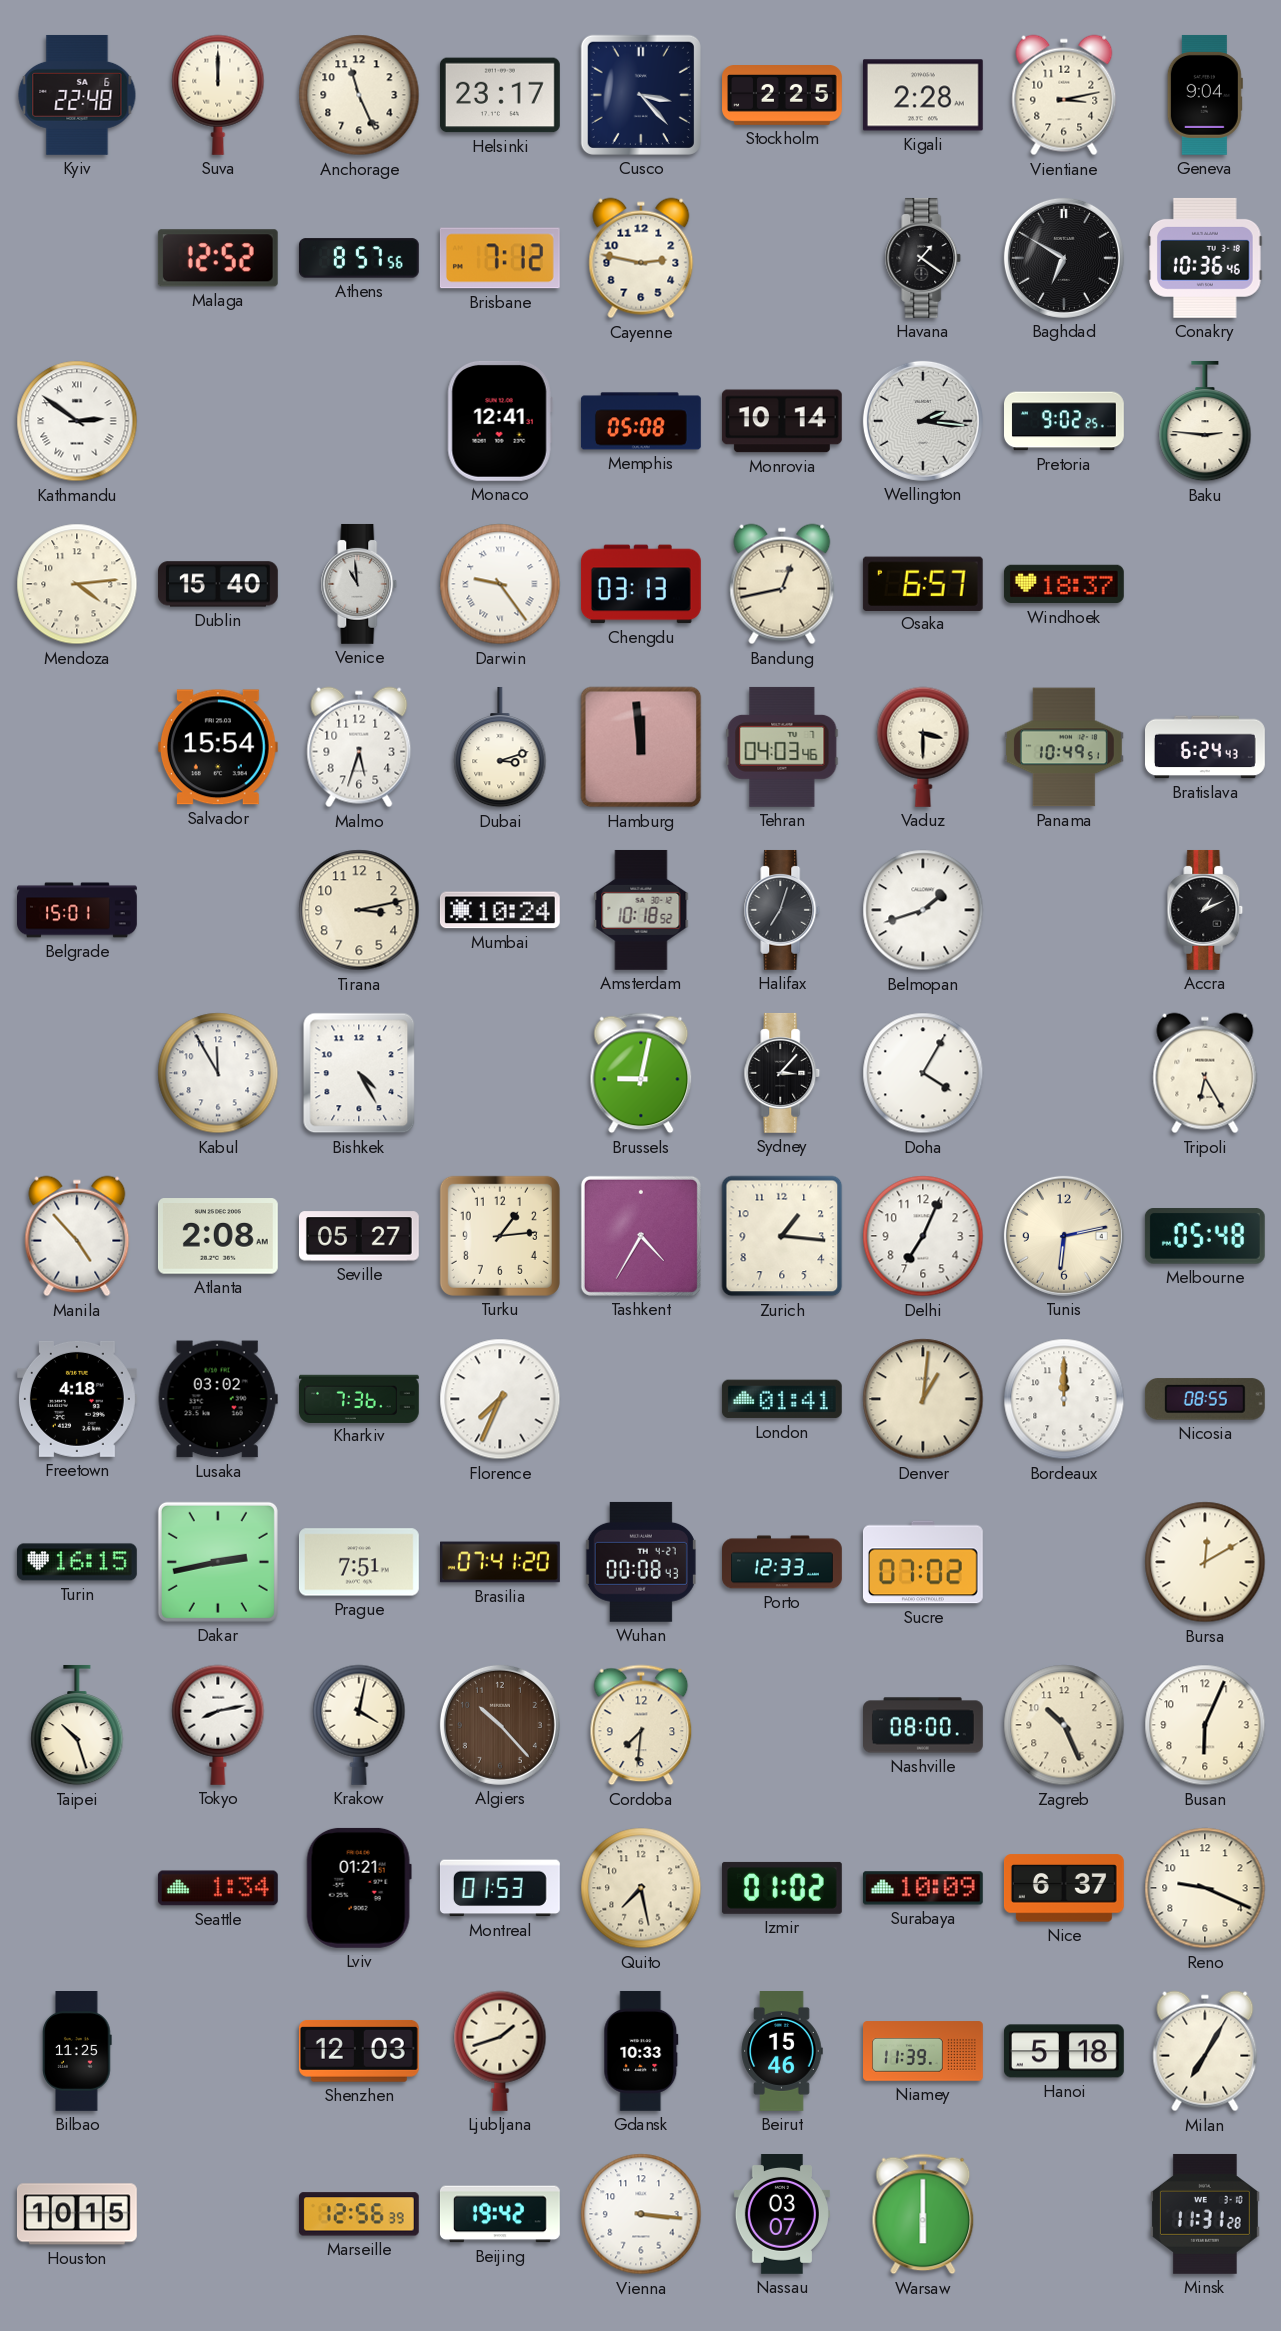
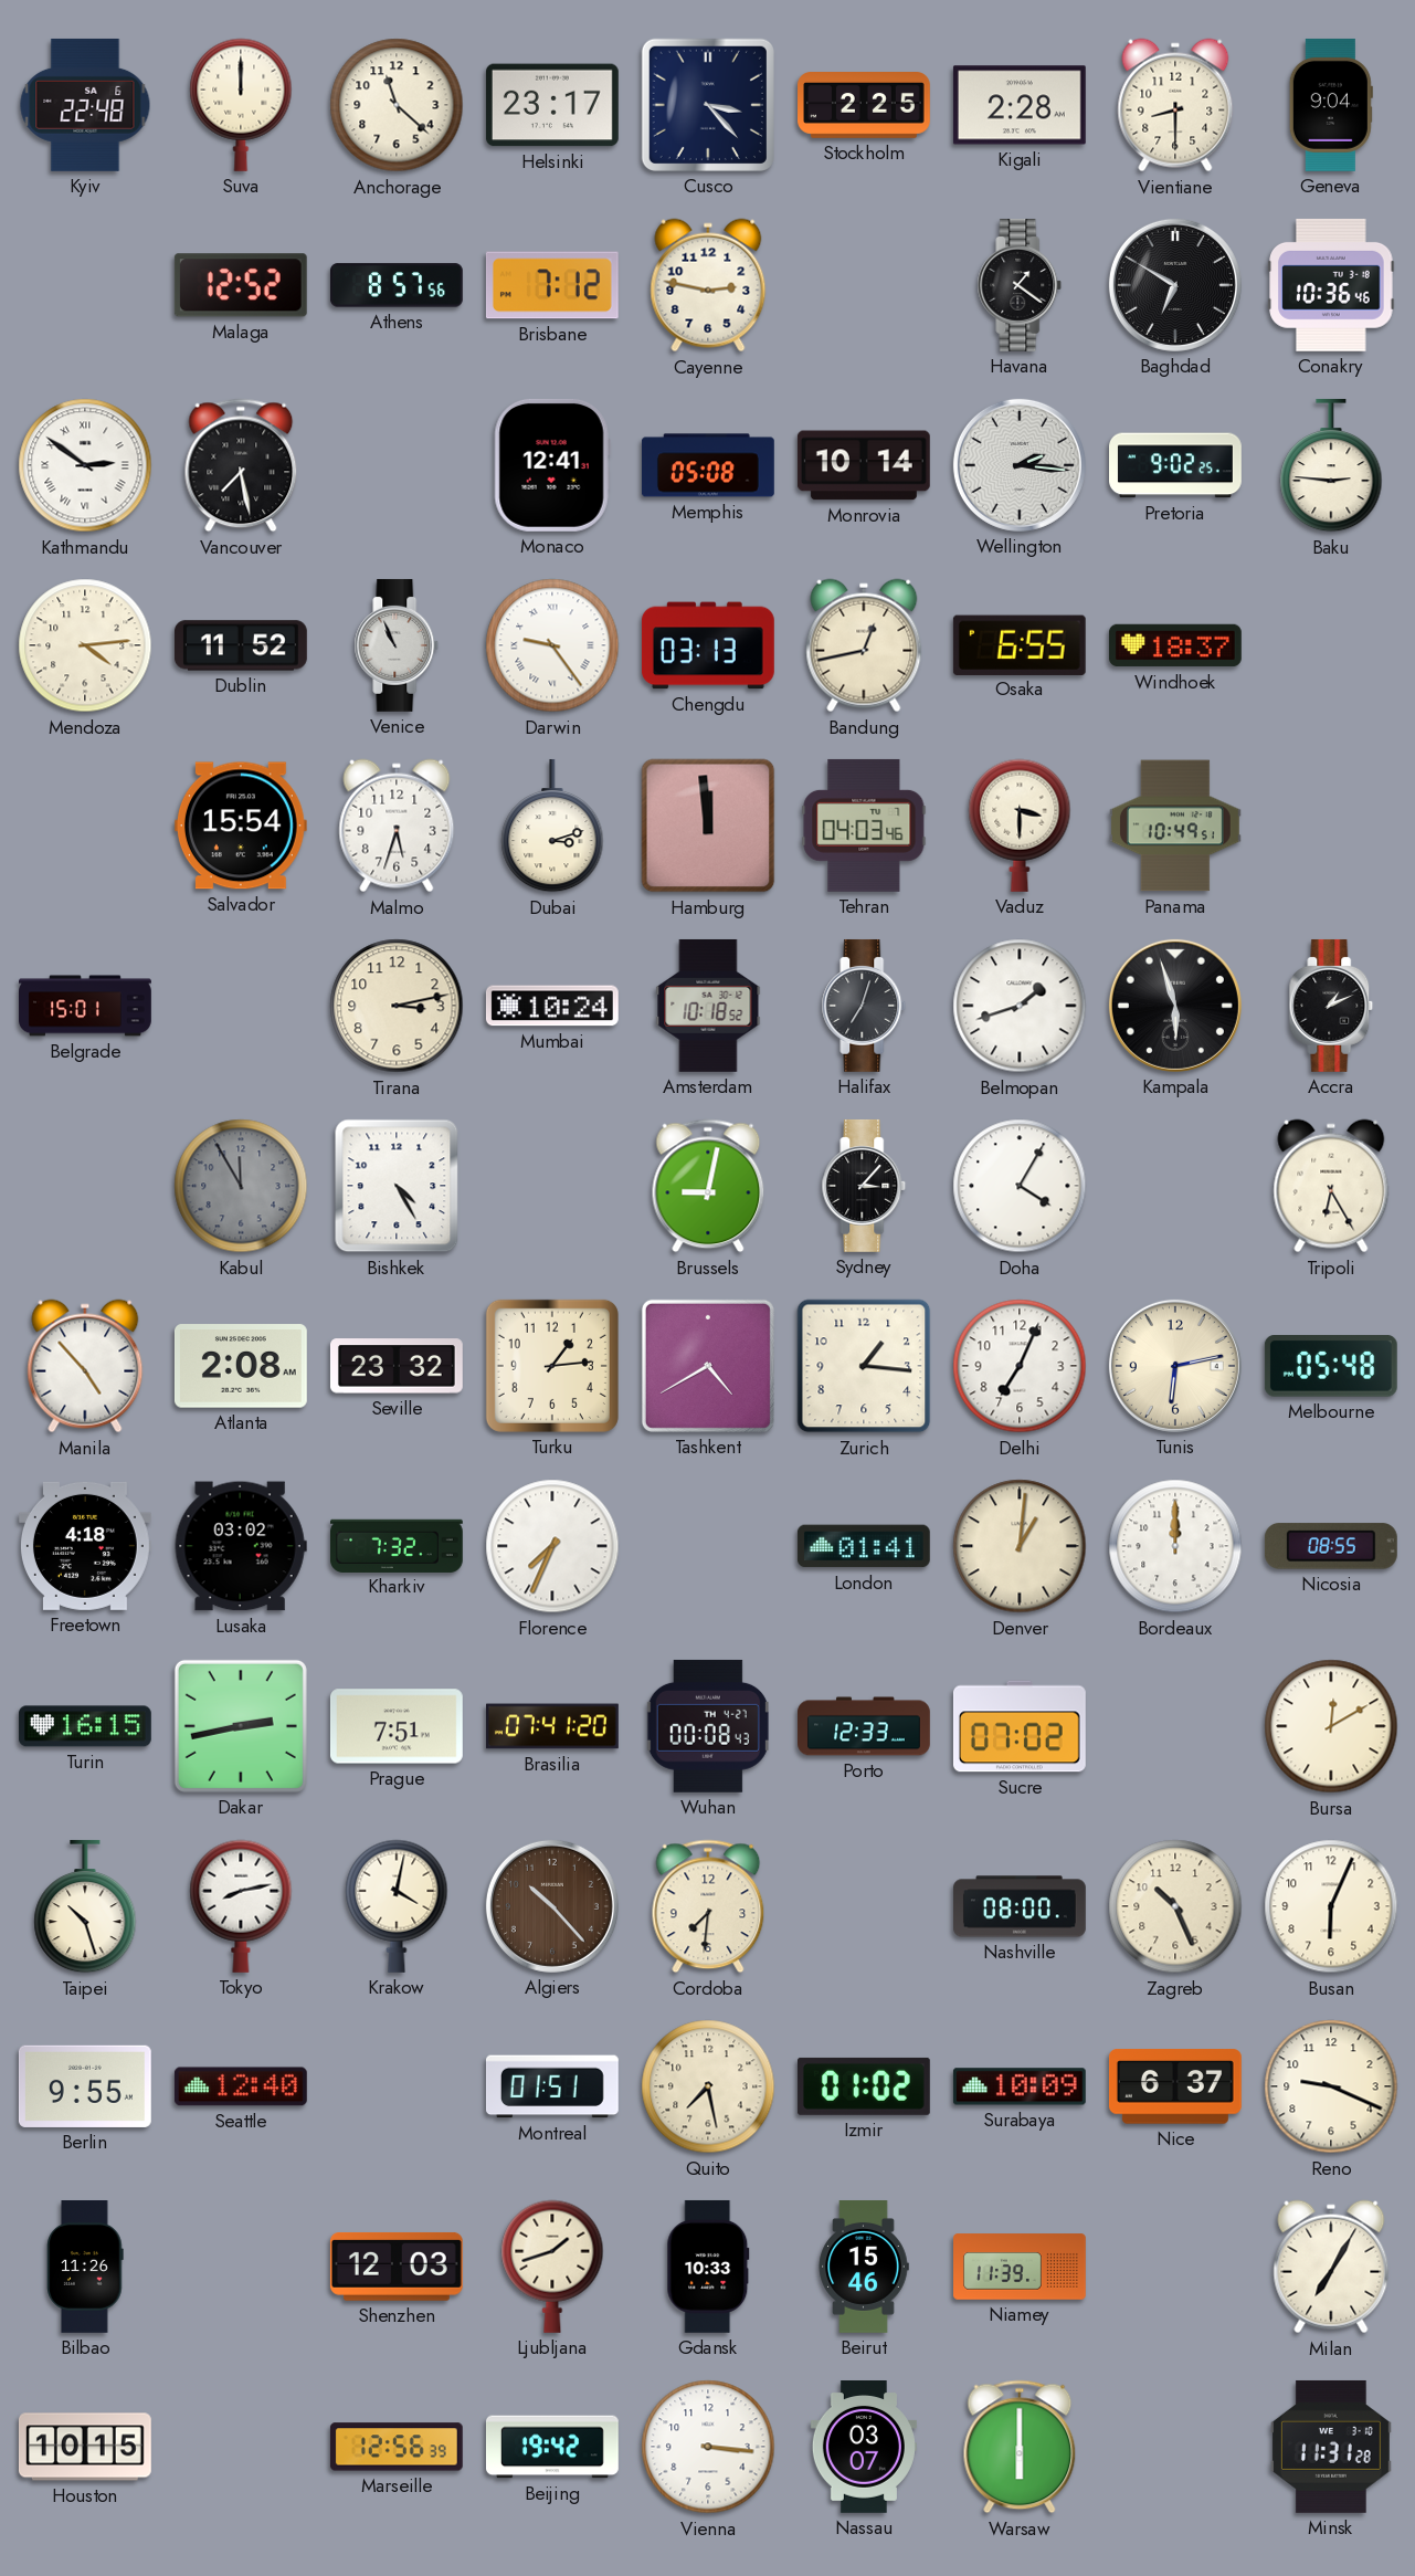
Anchorage: 11:26 -> 11:22
Vientiane: 3:13 -> 8:30
Vancouver: none -> 7:28
Dublin: 15:40 -> 11:52
Venice: 10:59 -> 10:56
Osaka: 6:57 -> 6:55
Bratislava: 6:24 -> none
Kampala: none -> 5:57
Kabul dial: white -> grey
Seville: 05:27 -> 23:32
Tashkent: 4:35 -> 4:40
Kharkiv: 7:36 -> 7:32
Berlin: none -> 9:55
Seattle: 1:34 -> 12:40
Lviv: 01:21 -> none
Montreal: 01:53 -> 01:51
Bilbao: 11:25 -> 11:26
Hanoi: 5:18 -> none
